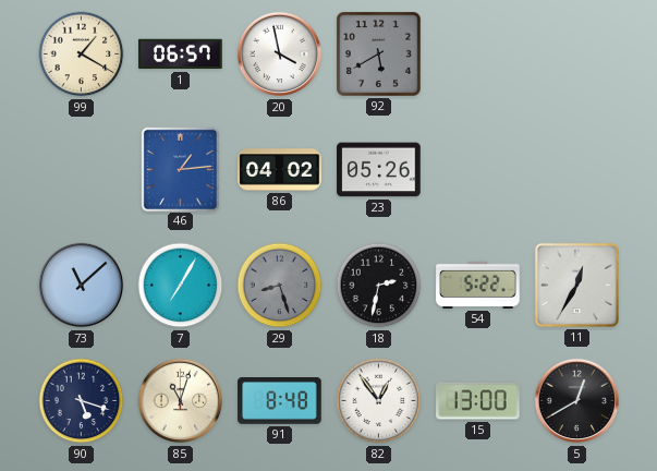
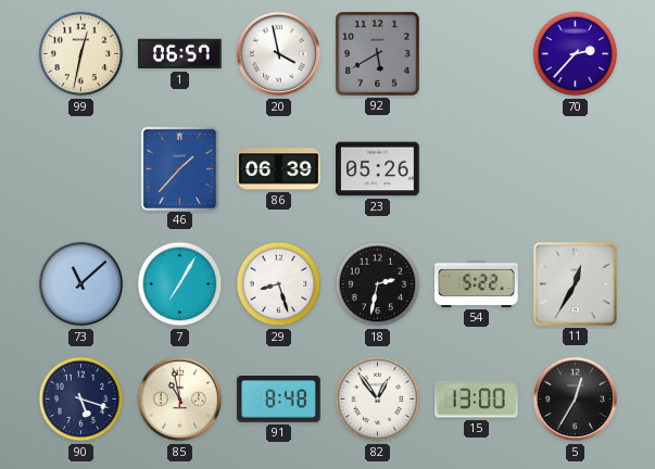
99: 1:20 -> 12:32
70: none -> 2:37
46: 1:14 -> 1:37
86: 04:02 -> 06:39
29 dial: grey -> white
85: 11:03 -> 10:58
5: 12:40 -> 12:35
